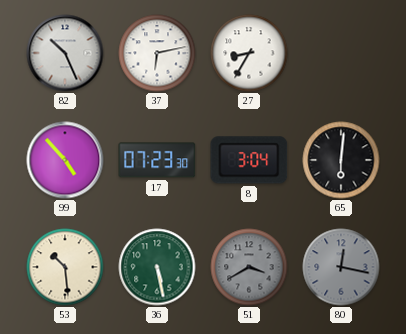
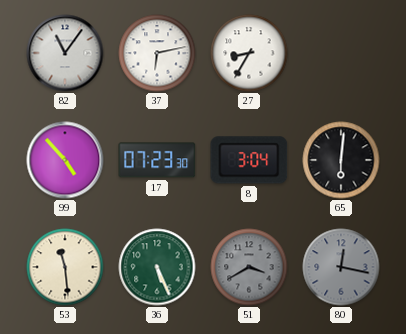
82: 10:26 -> 11:06
53: 10:29 -> 11:29
36: 5:28 -> 5:26
